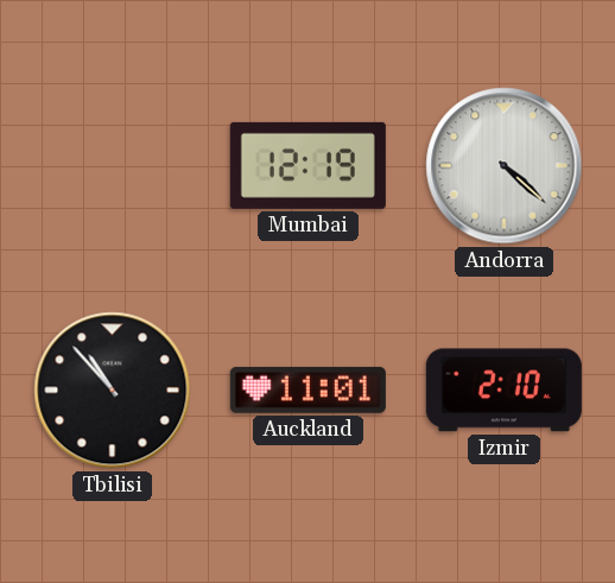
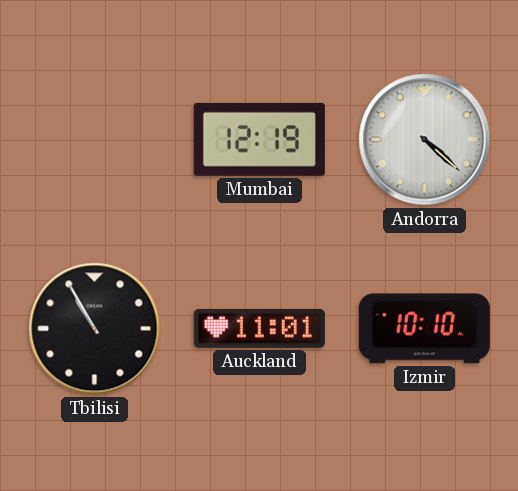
Tbilisi: 10:53 -> 10:55
Izmir: 2:10 -> 10:10
